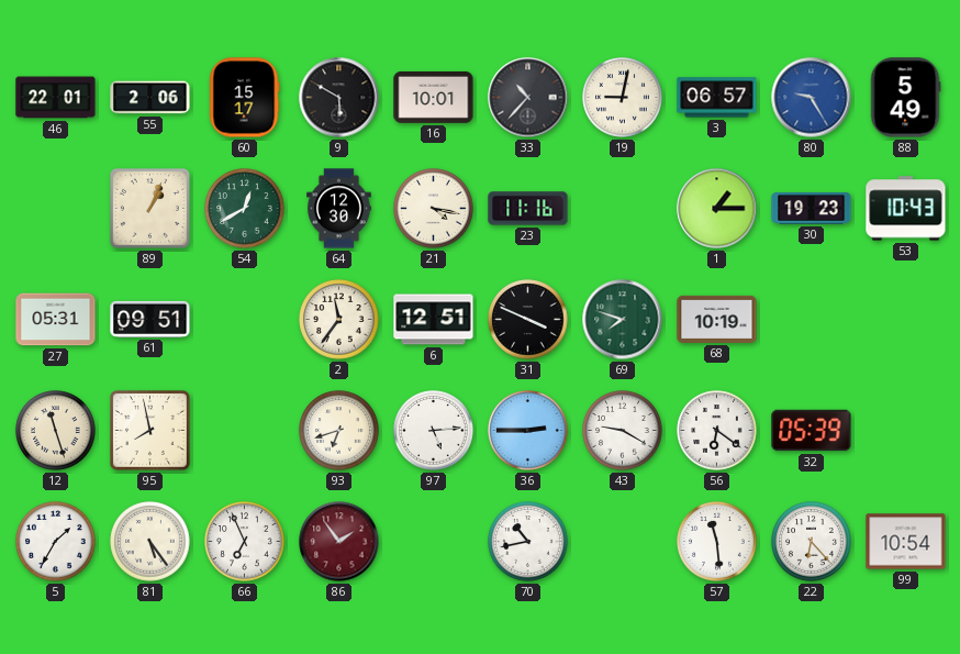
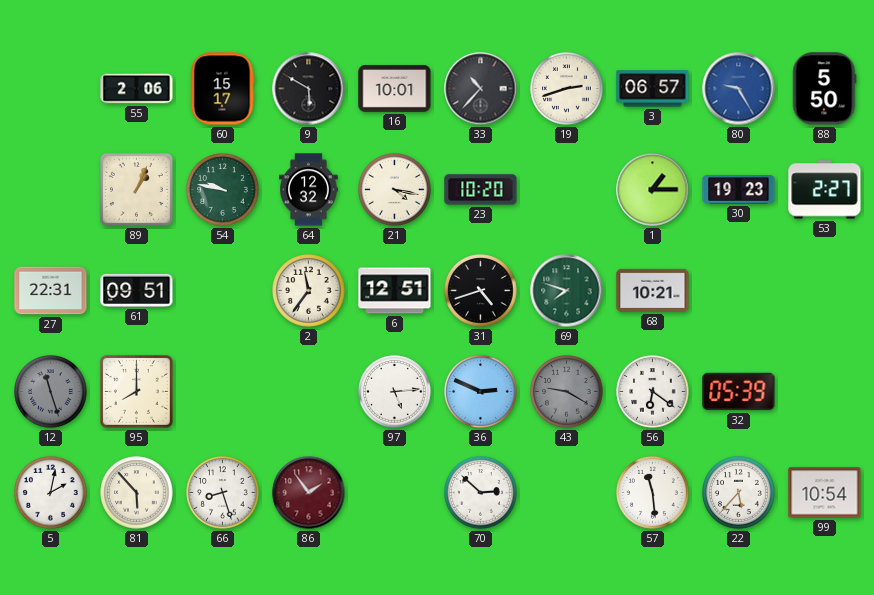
46: 22:01 -> none
19: 9:02 -> 2:42
88: 5:49 -> 5:50
54: 12:40 -> 9:47
64: 12:30 -> 12:32
23: 11:16 -> 10:20
53: 10:43 -> 2:27
27: 05:31 -> 22:31
31: 3:49 -> 4:42
68: 10:19 -> 10:21
12 dial: cream -> grey
95: 7:58 -> 8:00
93: 6:42 -> none
36: 2:45 -> 2:49
43 dial: white -> grey
5: 1:35 -> 2:02
81: 5:24 -> 5:53
66: 6:56 -> 8:27
70: 10:43 -> 2:52
22: 6:23 -> 5:37
